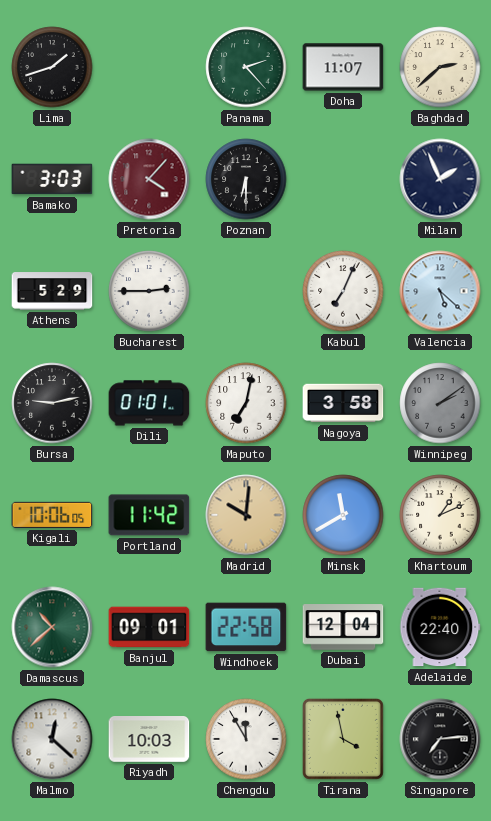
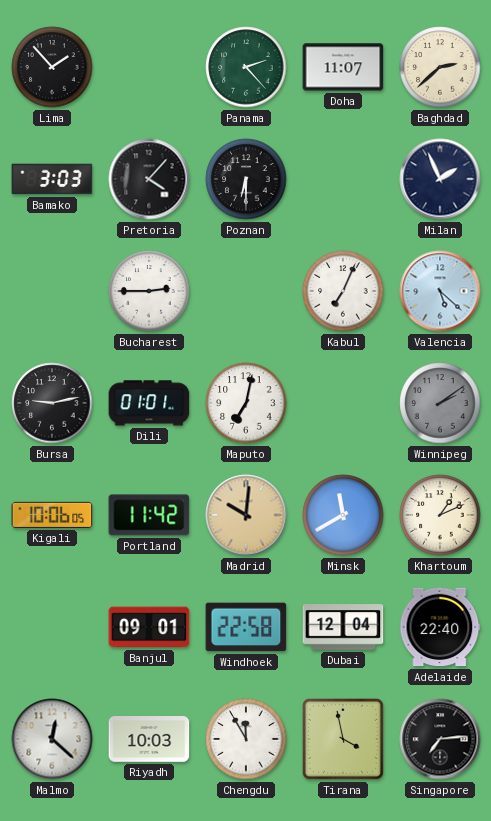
Lima: 1:42 -> 1:53
Pretoria dial: burgundy -> black
Athens: 5:29 -> none
Nagoya: 3:58 -> none
Damascus: 10:38 -> none
